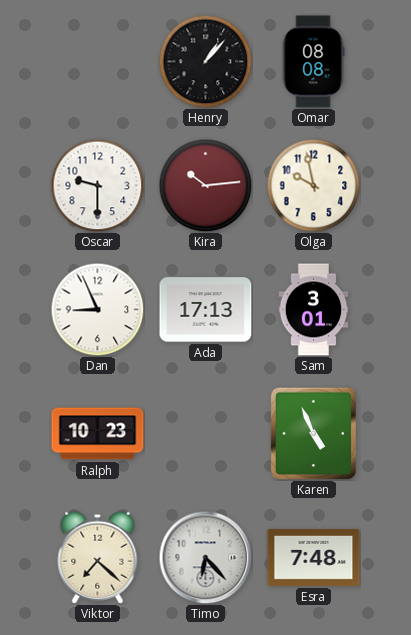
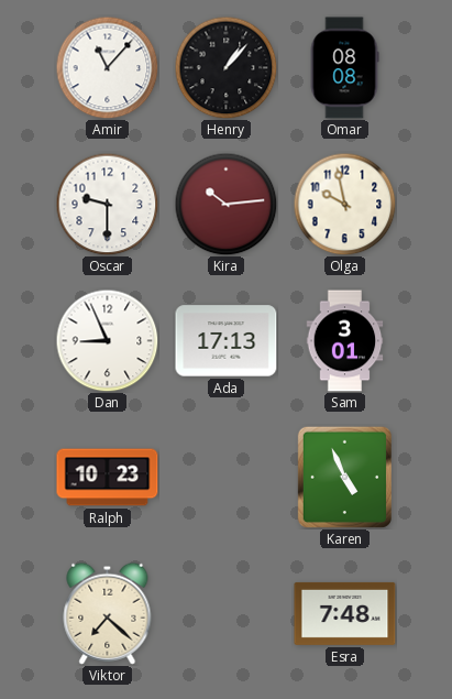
Amir: none -> 11:07
Timo: 6:23 -> none
